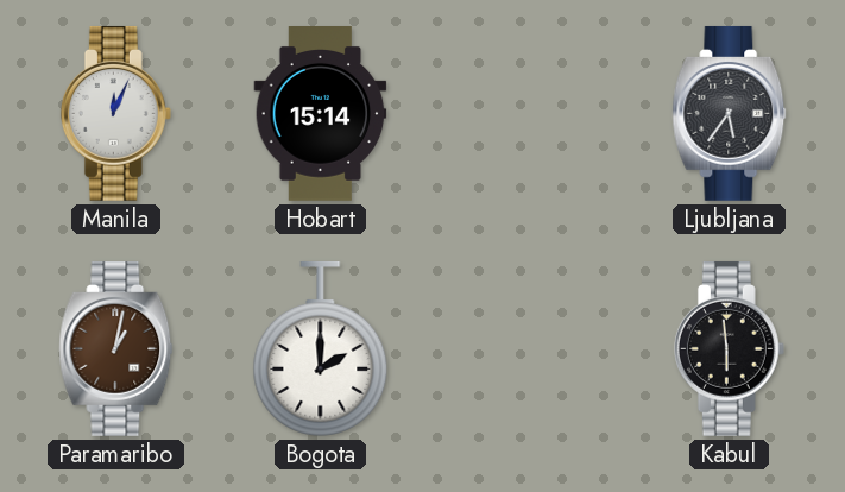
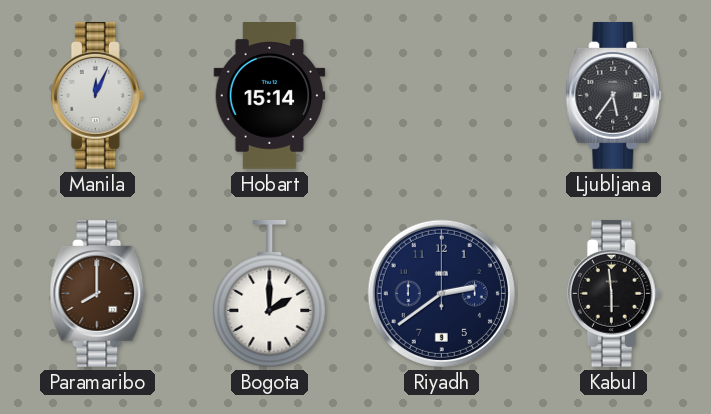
Paramaribo: 1:02 -> 8:00
Riyadh: none -> 2:39
